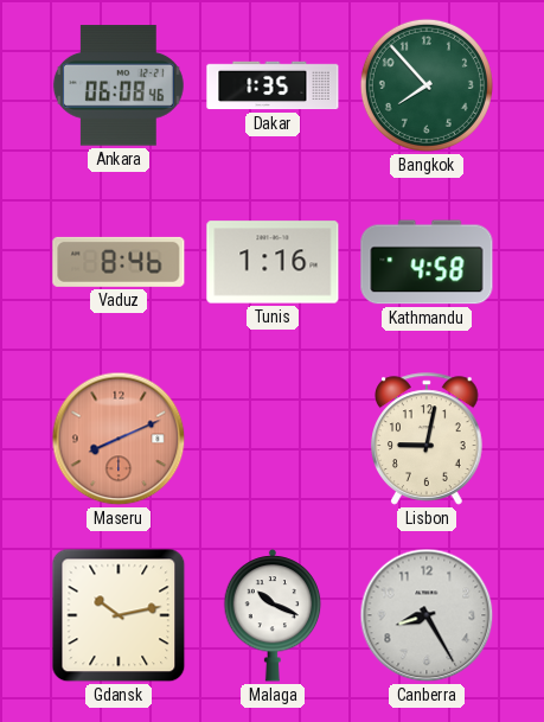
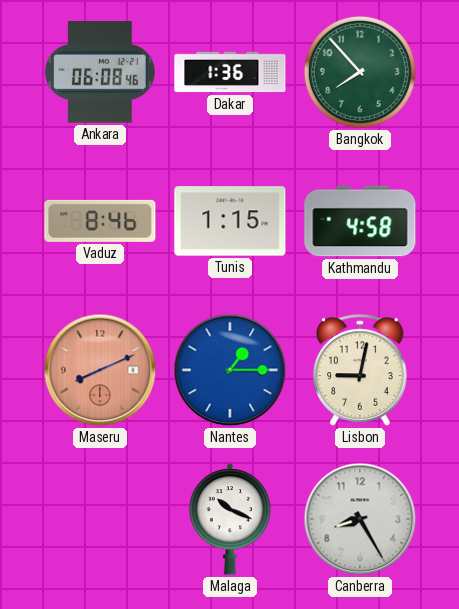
Dakar: 1:35 -> 1:36
Tunis: 1:16 -> 1:15
Nantes: none -> 1:15
Gdansk: 10:13 -> none
